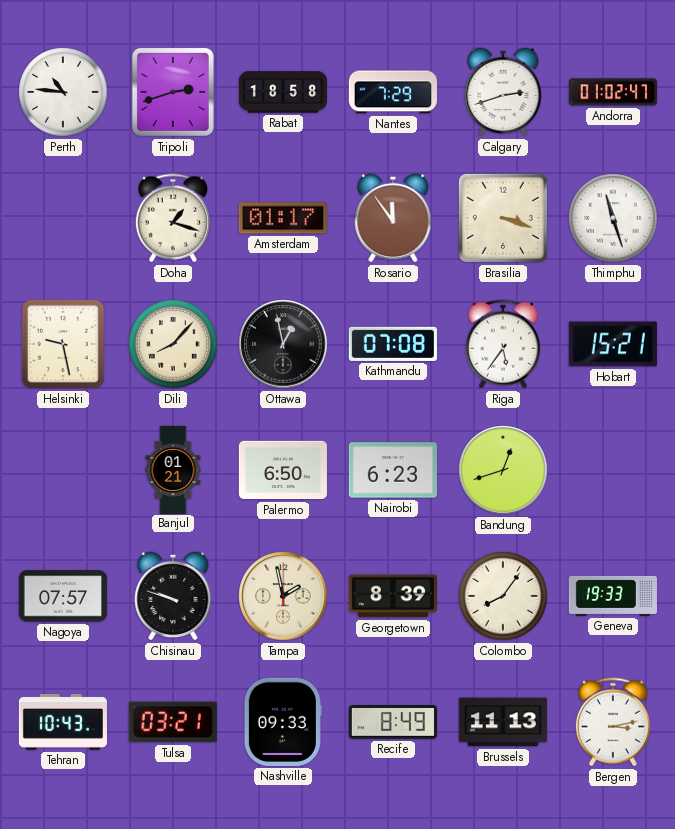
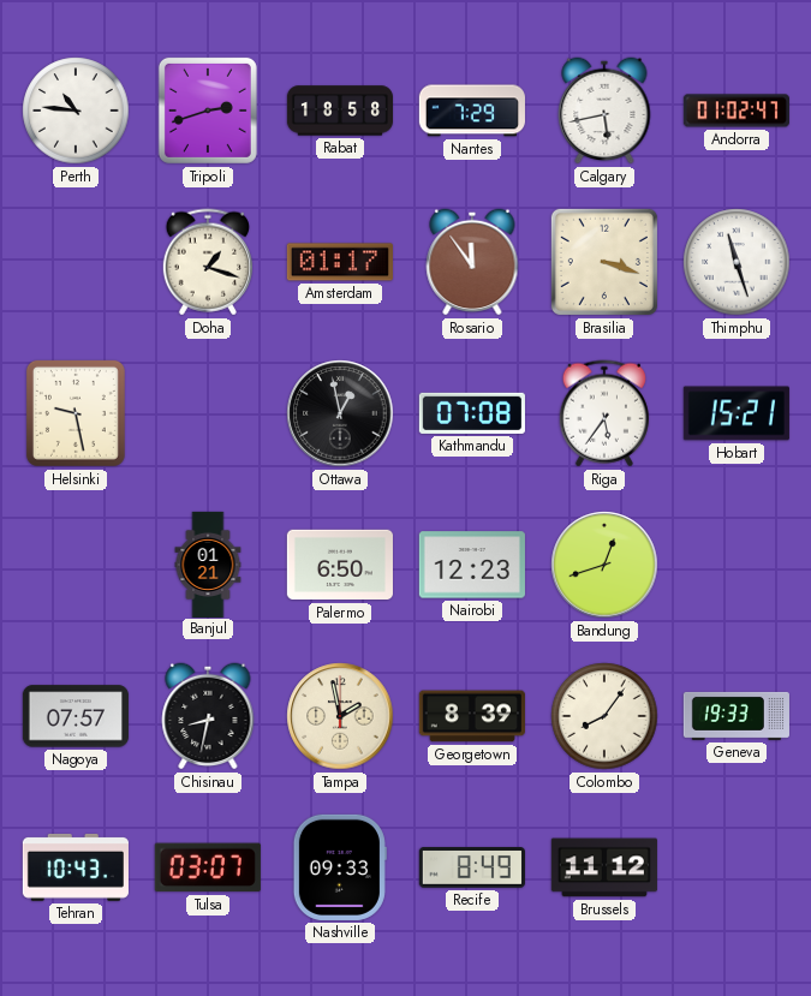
Calgary: 2:42 -> 5:43
Dili: 8:07 -> none
Nairobi: 6:23 -> 12:23
Chisinau: 9:48 -> 8:32
Tulsa: 03:21 -> 03:07
Brussels: 11:13 -> 11:12
Bergen: 3:13 -> none
